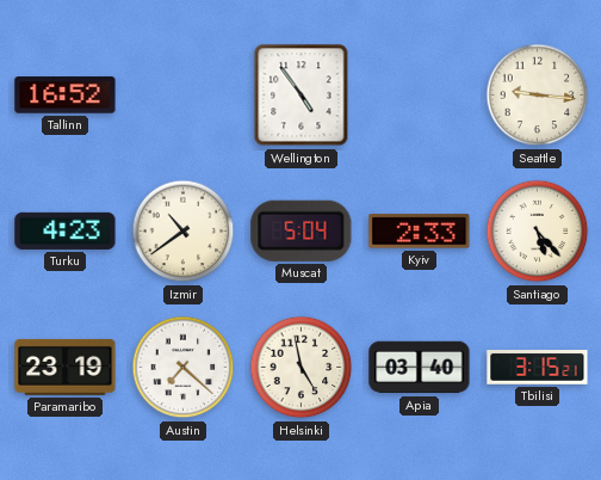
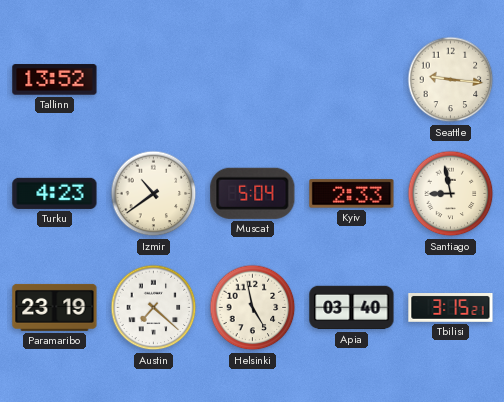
Tallinn: 16:52 -> 13:52
Wellington: 4:54 -> none
Santiago: 5:23 -> 8:58
